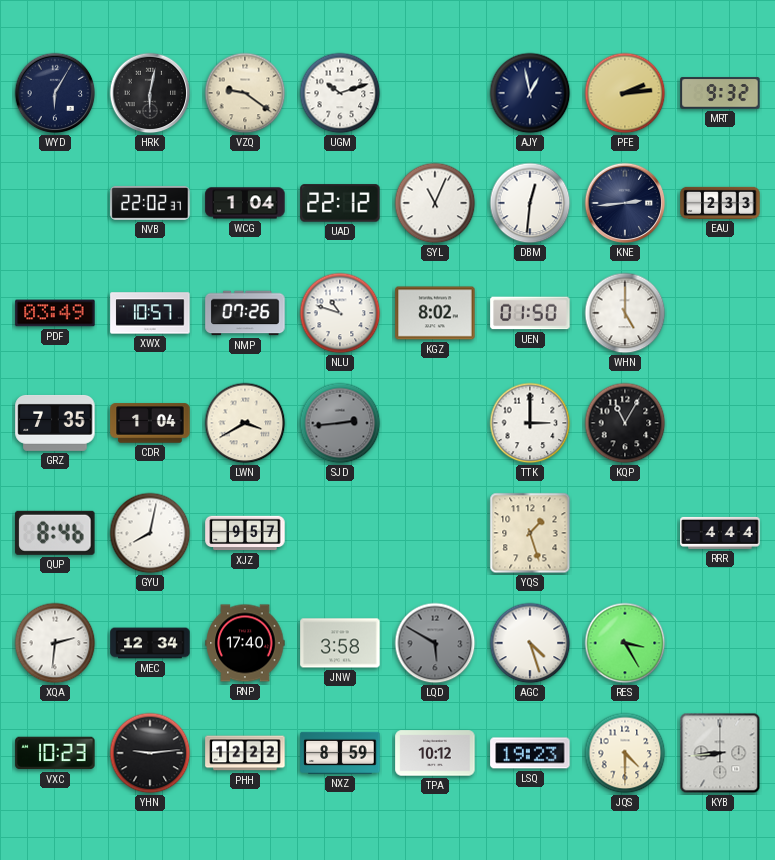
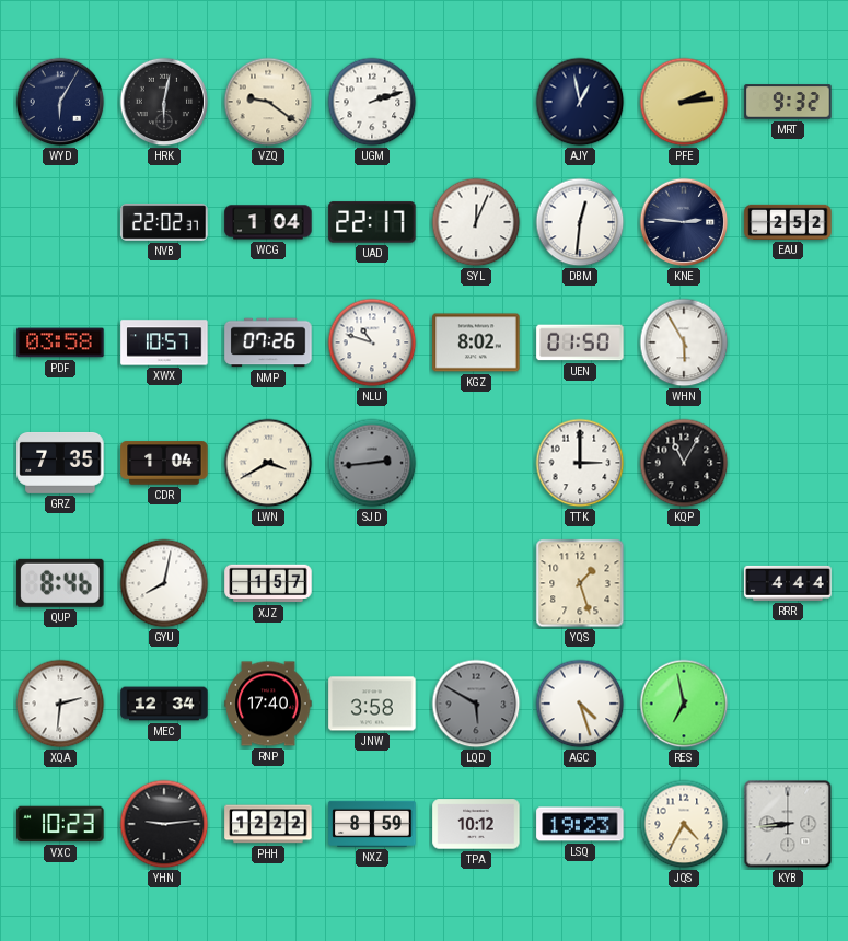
UGM: 10:12 -> 2:12
UAD: 22:12 -> 22:17
SYL: 11:04 -> 12:04
KNE: 2:44 -> 2:46
EAU: 2:33 -> 2:52
PDF: 03:49 -> 03:58
WHN: 5:00 -> 5:55
XJZ: 9:57 -> 1:57
RES: 3:25 -> 6:58
JQS: 4:30 -> 4:35
